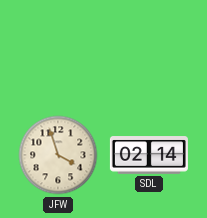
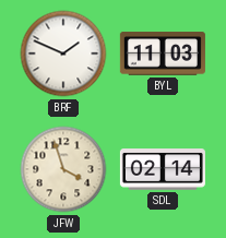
BRF: none -> 1:49
BYL: none -> 11:03
